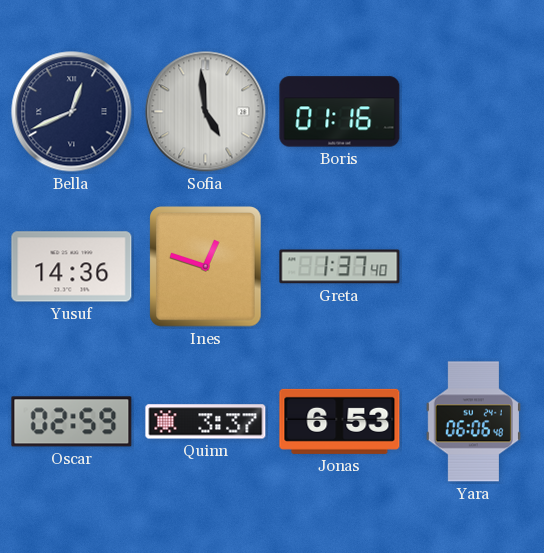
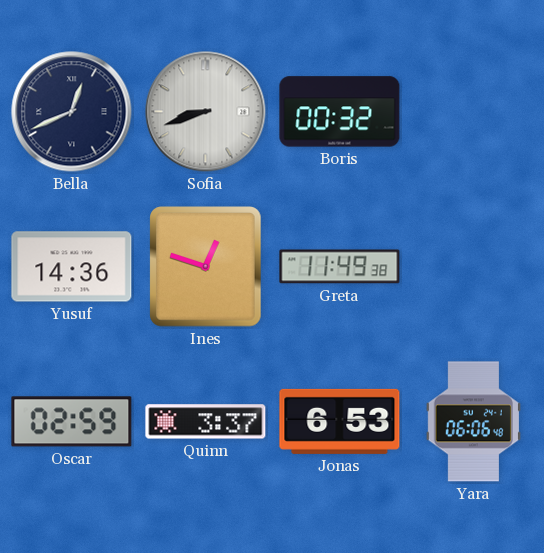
Sofia: 4:59 -> 8:42
Boris: 01:16 -> 00:32
Greta: 1:37 -> 11:49
